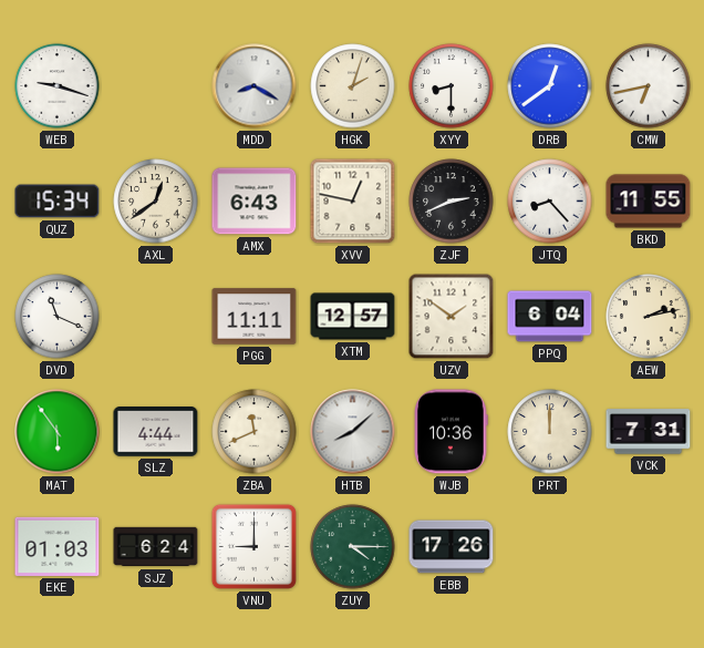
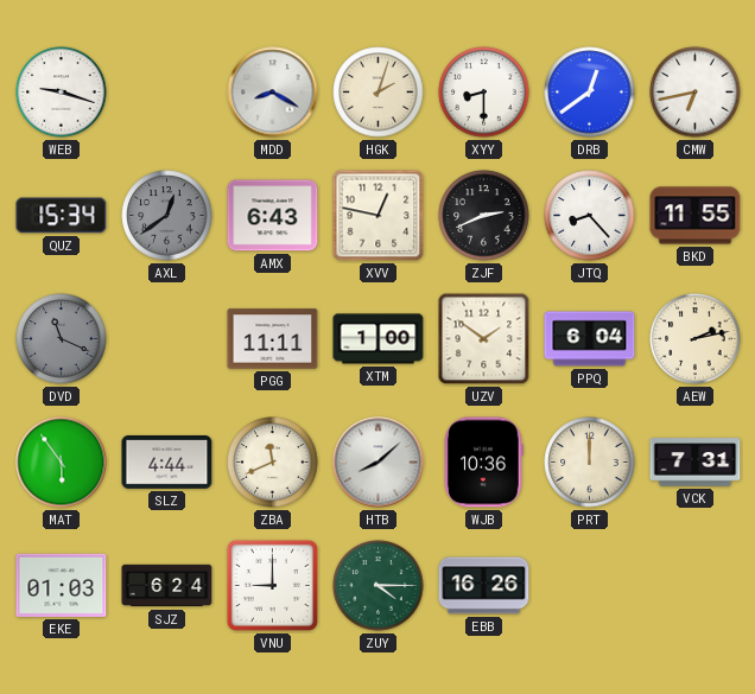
AXL dial: cream -> grey
DVD dial: white -> grey
XTM: 12:57 -> 1:00
EBB: 17:26 -> 16:26
